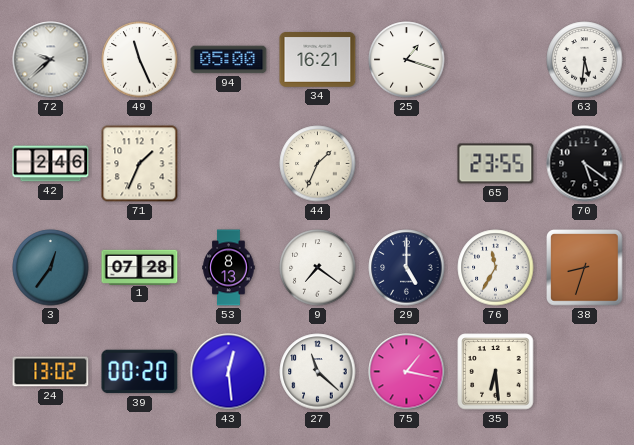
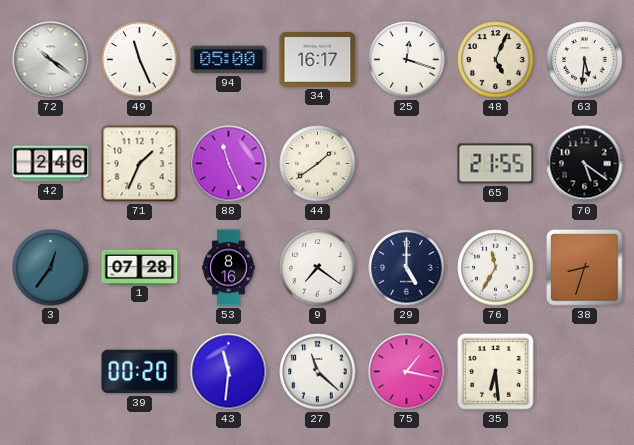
72: 9:38 -> 10:21
34: 16:21 -> 16:17
25: 1:18 -> 12:18
48: none -> 5:04
88: none -> 11:26
44: 1:34 -> 1:39
65: 23:55 -> 21:55
53: 8:13 -> 8:16
24: 13:02 -> none
43: 12:29 -> 11:31
